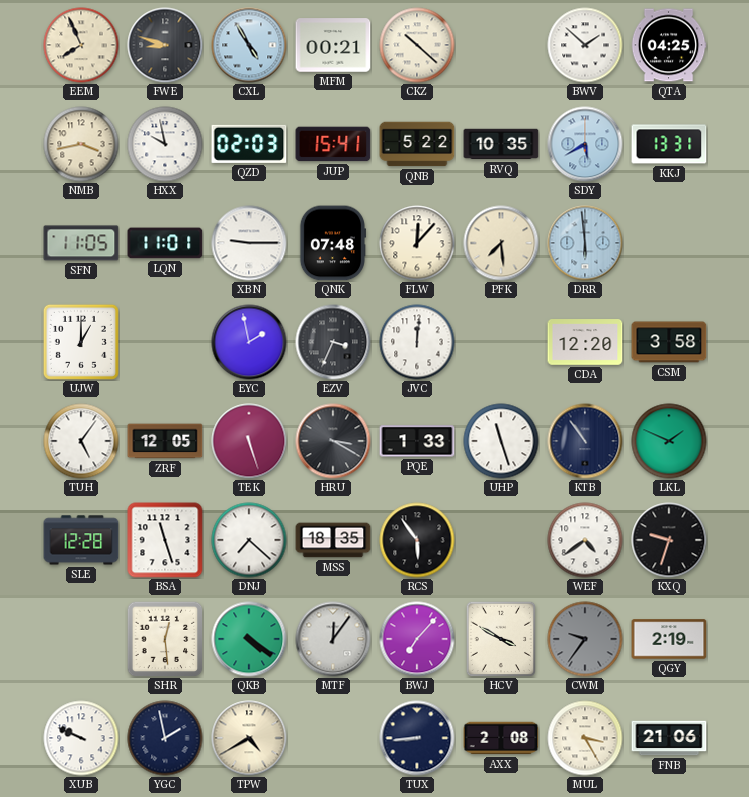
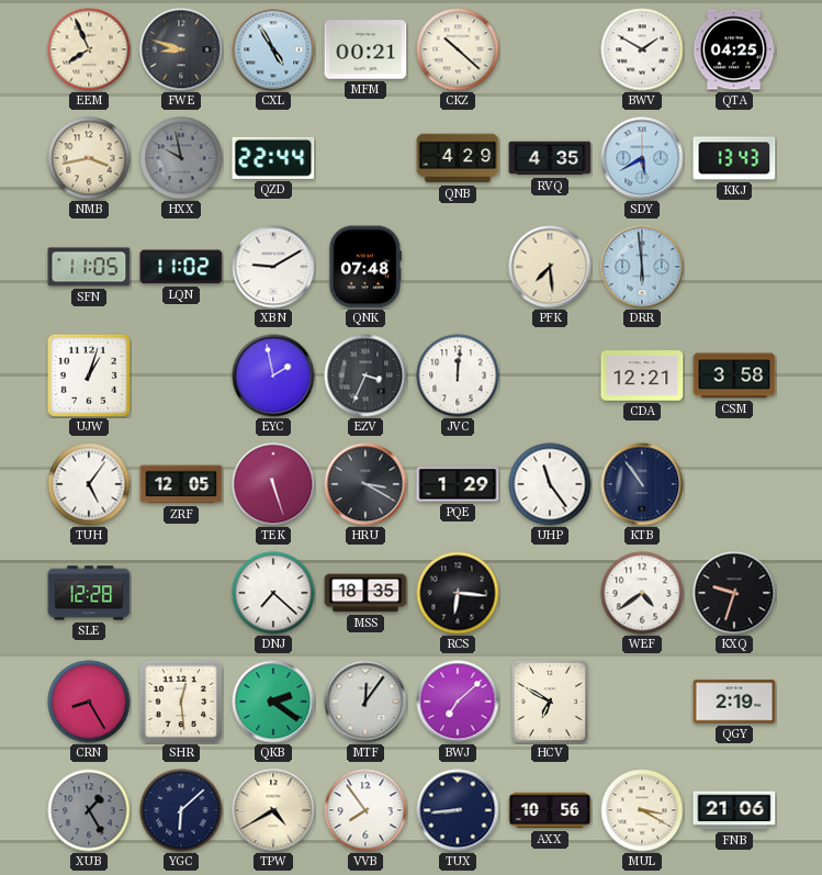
BWV: 1:52 -> 1:50
HXX dial: white -> grey
QZD: 02:03 -> 22:44
JUP: 15:41 -> none
QNB: 5:22 -> 4:29
RVQ: 10:35 -> 4:35
KKJ: 13:31 -> 13:43
LQN: 11:01 -> 11:02
XBN: 9:15 -> 9:10
FLW: 12:07 -> none
UJW: 1:00 -> 1:03
CDA: 12:20 -> 12:21
PQE: 1:33 -> 1:29
UHP: 11:27 -> 11:24
LKL: 1:49 -> none
BSA: 11:27 -> none
RCS: 5:54 -> 6:16
CRN: none -> 8:25
QKB: 4:21 -> 2:21
BWJ: 7:07 -> 7:08
HCV: 3:50 -> 6:50
CWM: 9:36 -> none
XUB: 9:49 -> 1:25
XUB dial: white -> grey
YGC: 1:58 -> 6:08
VVB: none -> 7:54
AXX: 2:08 -> 10:56
MUL: 3:25 -> 3:20
